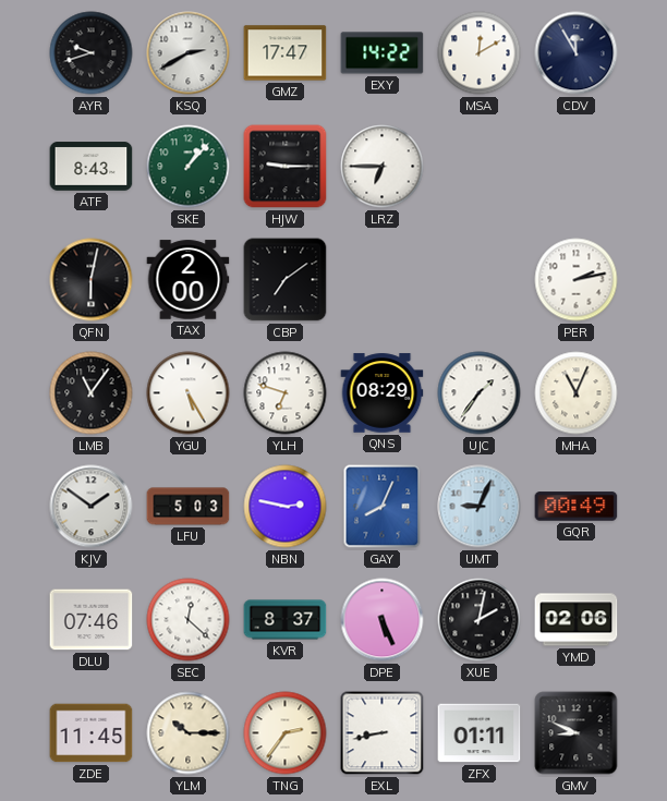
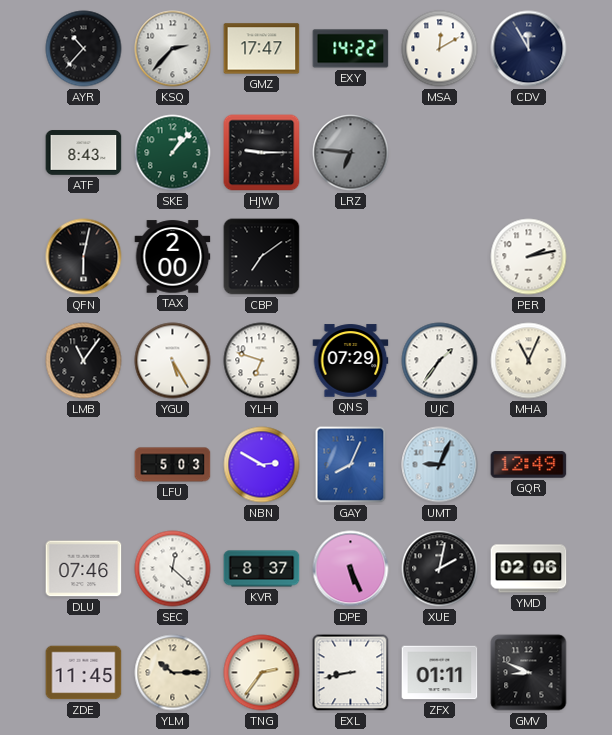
AYR: 9:42 -> 10:37
KSQ: 2:40 -> 2:37
LRZ: 6:45 -> 6:46
LRZ dial: white -> grey
QNS: 08:29 -> 07:29
KJV: 1:51 -> none
NBN: 2:47 -> 2:50
GQR: 00:49 -> 12:49
